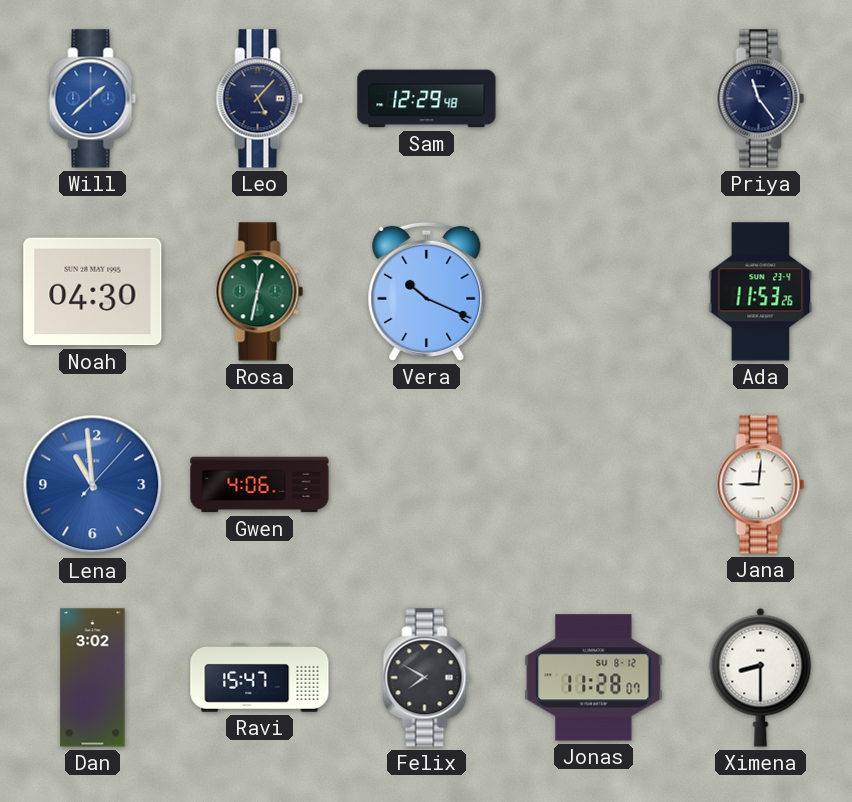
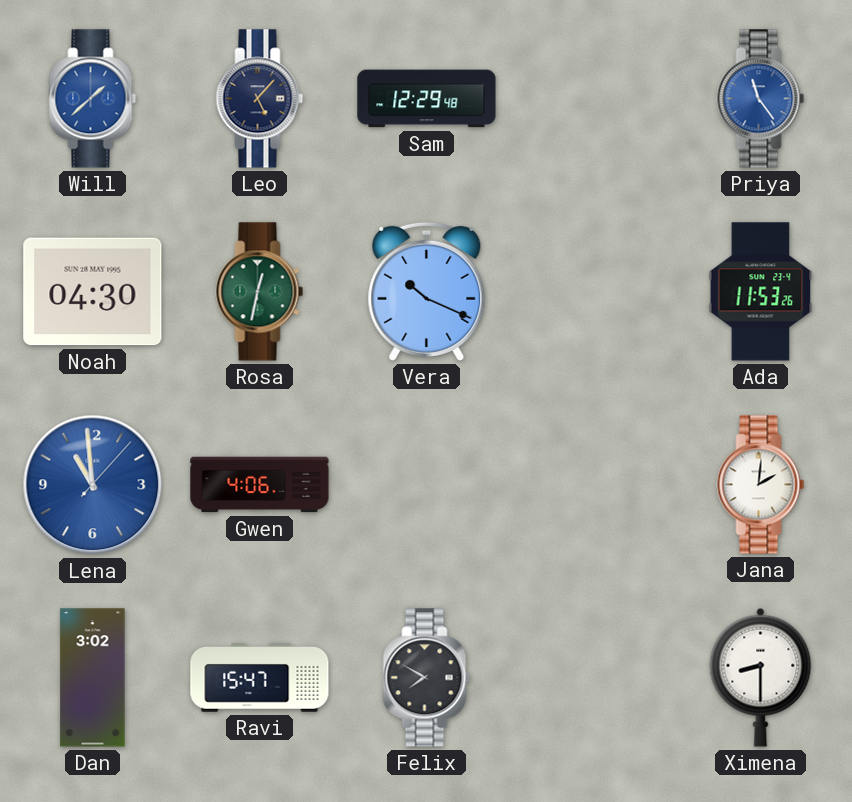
Priya dial: navy -> blue
Jana: 9:01 -> 2:01
Jonas: 11:28 -> none
